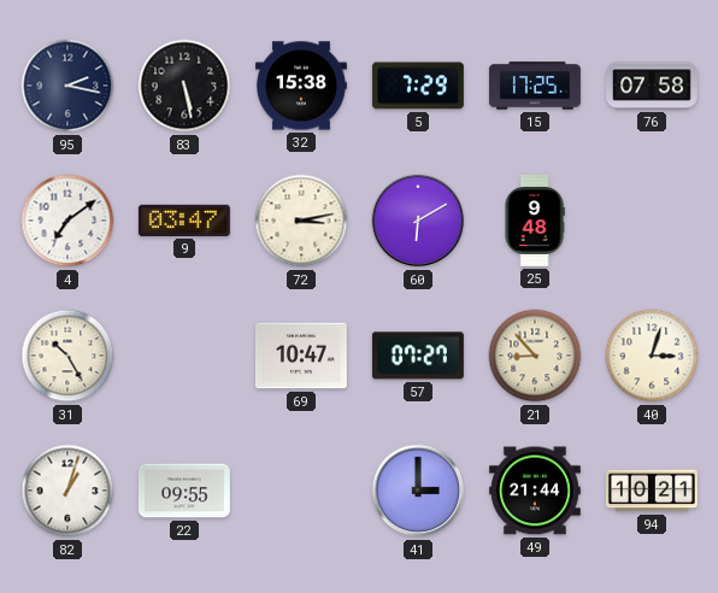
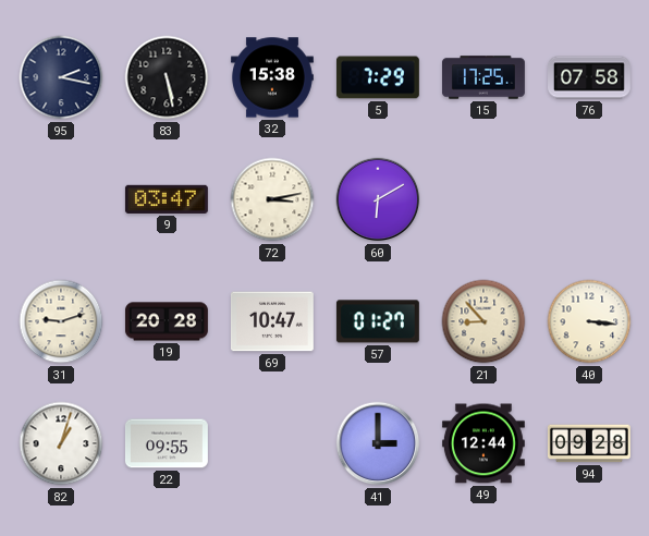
4: 7:09 -> none
25: 9:48 -> none
31: 10:25 -> 9:12
19: none -> 20:28
57: 07:27 -> 01:27
40: 3:03 -> 3:16
49: 21:44 -> 12:44
94: 10:21 -> 09:28
